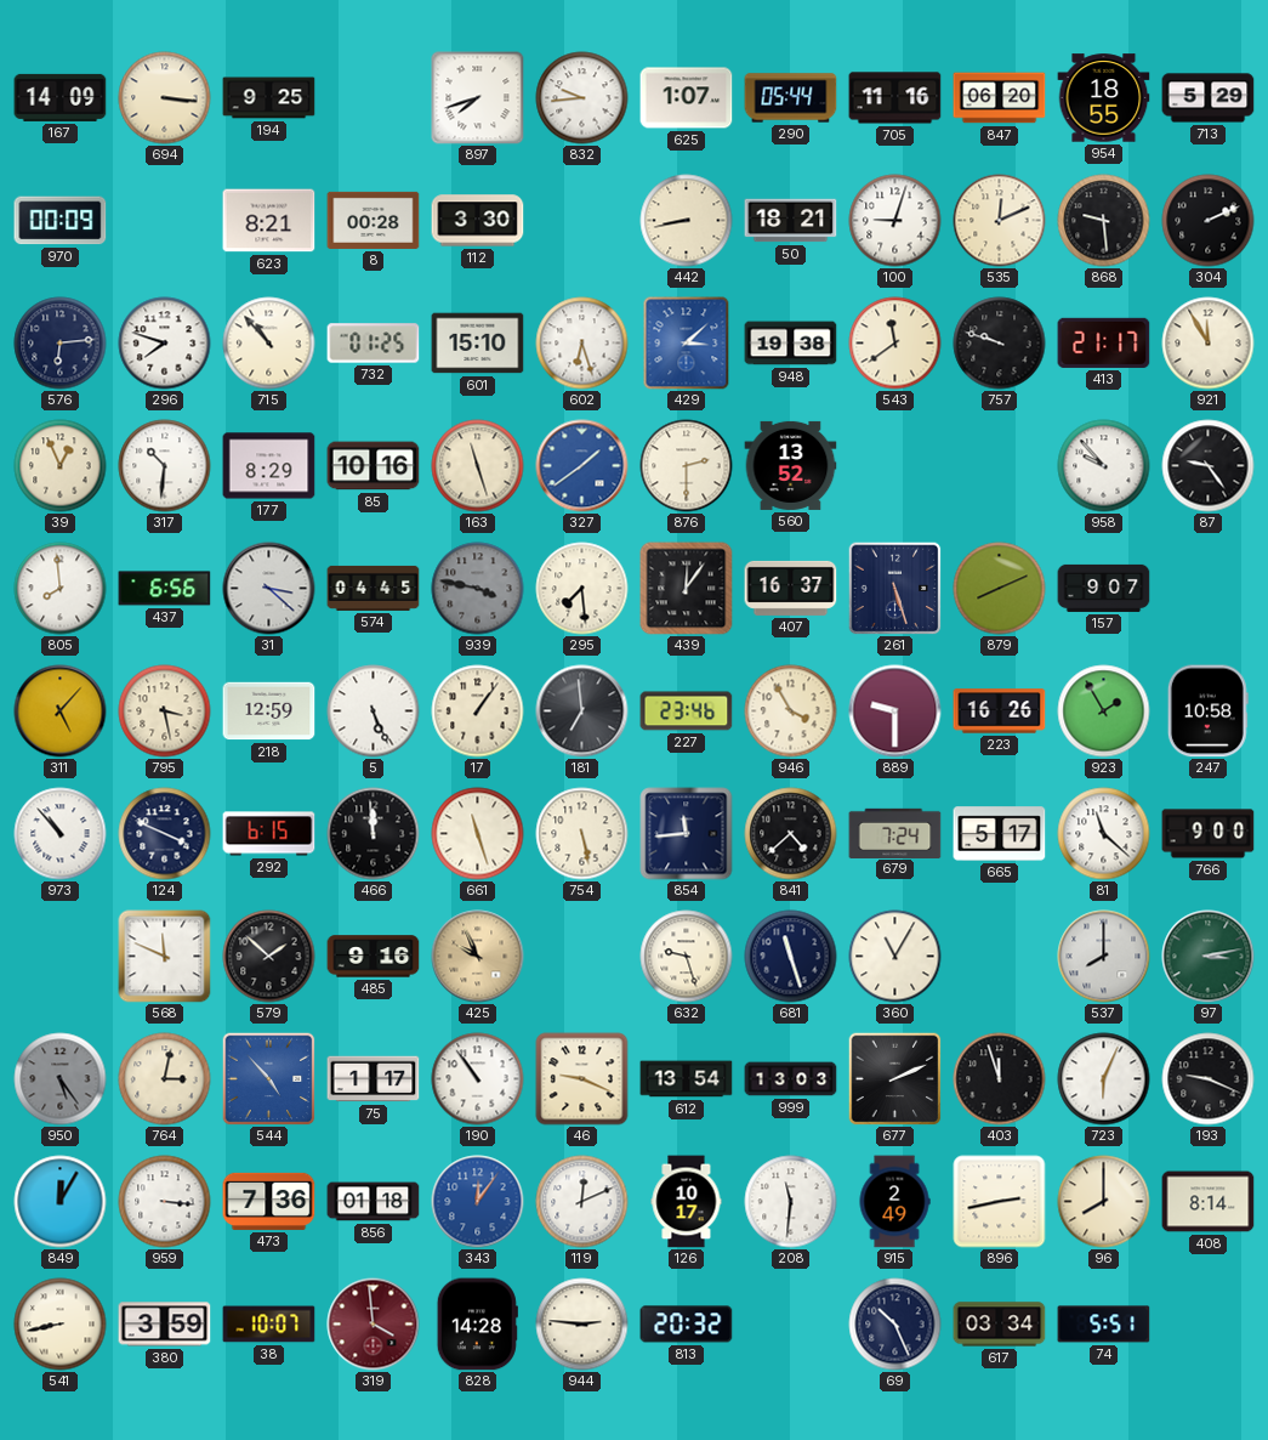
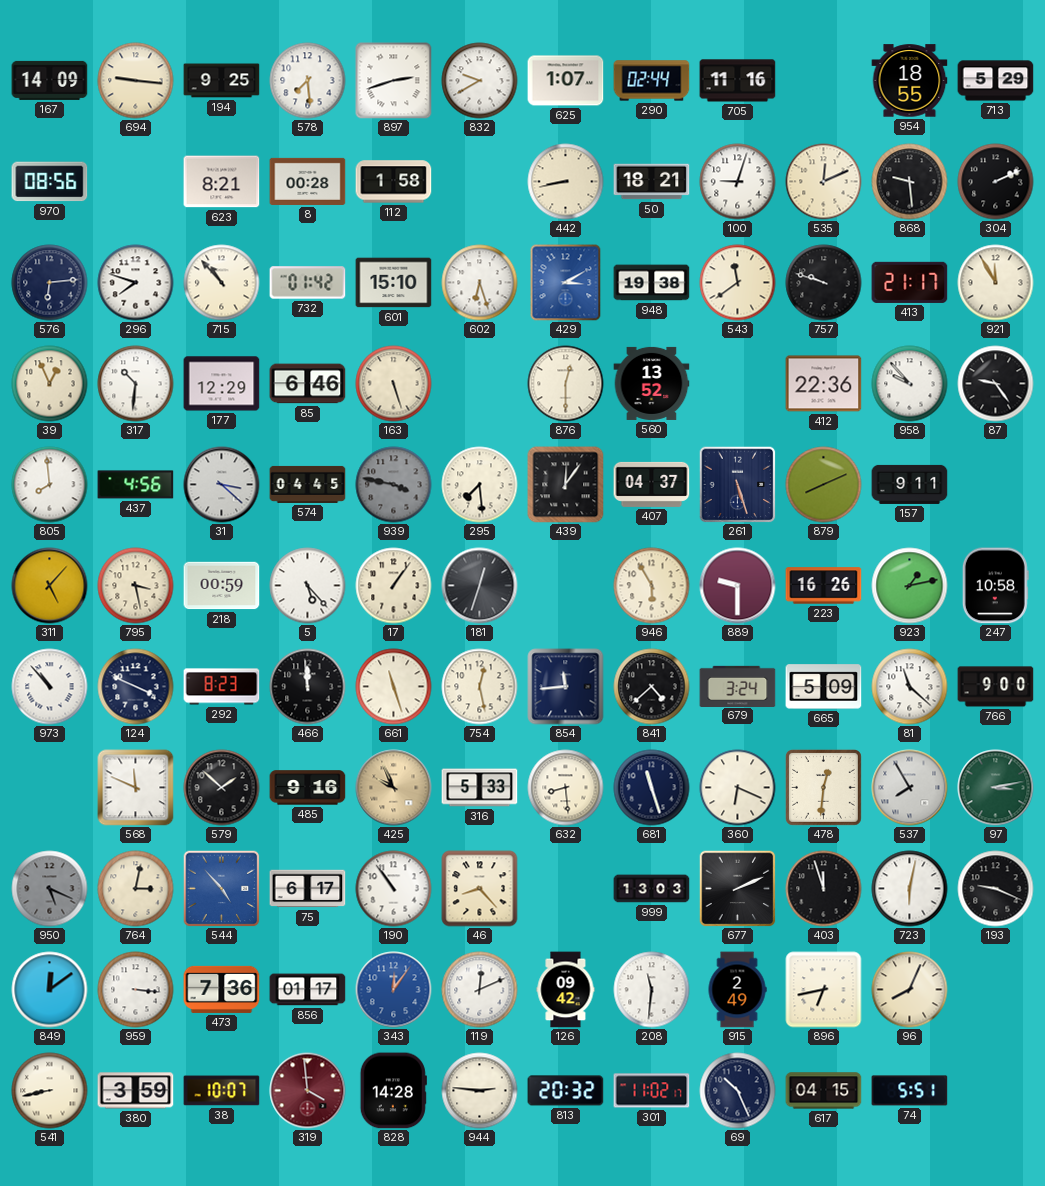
694: 3:16 -> 9:16
578: none -> 7:29
897: 7:42 -> 2:42
832: 9:44 -> 9:40
290: 05:44 -> 02:44
847: 06:20 -> none
970: 00:09 -> 08:56
112: 3:30 -> 1:58
732: 01:25 -> 01:42
429: 3:08 -> 3:10
177: 8:29 -> 12:29
85: 10:16 -> 6:46
163: 11:27 -> 5:27
327: 1:39 -> none
876: 2:30 -> 12:30
412: none -> 22:36
437: 6:56 -> 4:56
407: 16:37 -> 04:37
157: 9:07 -> 9:11
218: 12:59 -> 00:59
5: 5:26 -> 5:23
181: 6:59 -> 12:33
227: 23:46 -> none
946: 3:55 -> 5:55
923: 1:55 -> 1:13
292: 6:15 -> 8:23
754: 5:28 -> 12:28
679: 7:24 -> 3:24
665: 5:17 -> 5:09
316: none -> 5:33
632: 9:27 -> 8:29
360: 11:05 -> 6:19
478: none -> 12:31
537: 8:00 -> 7:55
950: 5:24 -> 5:19
75: 1:17 -> 6:17
46: 9:19 -> 8:23
612: 13:54 -> none
723: 6:04 -> 6:02
849: 12:05 -> 12:09
856: 01:18 -> 01:17
126: 10:17 -> 09:42
896: 2:43 -> 6:43
96: 8:00 -> 8:04
408: 8:14 -> none
301: none -> 11:02
617: 03:34 -> 04:15
